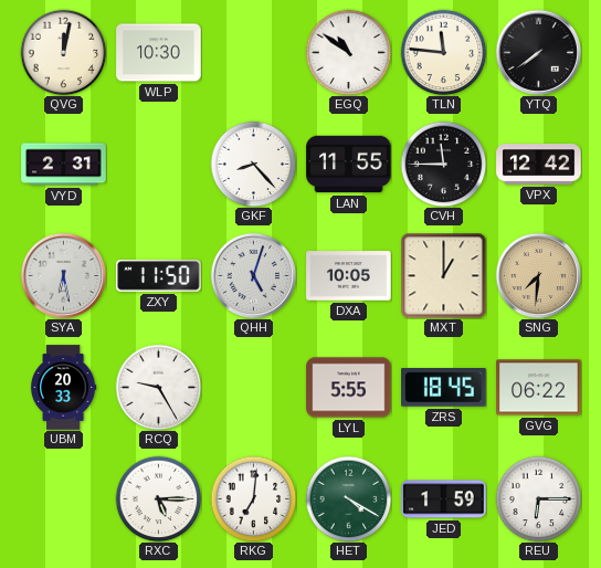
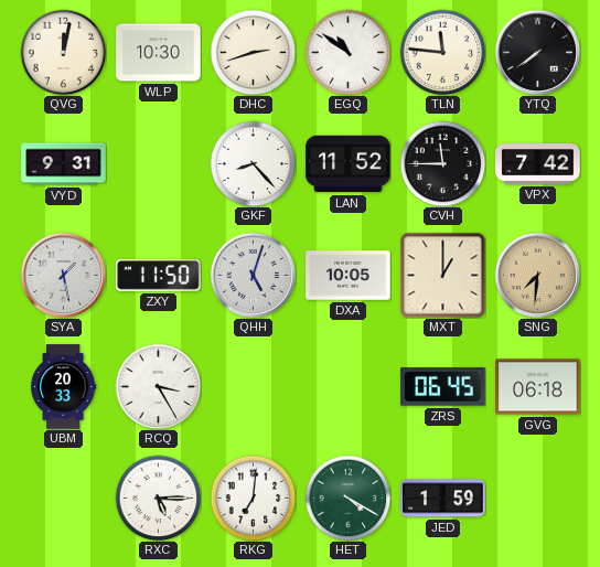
DHC: none -> 2:42
VYD: 2:31 -> 9:31
LAN: 11:55 -> 11:52
VPX: 12:42 -> 7:42
SYA: 6:28 -> 1:28
RCQ: 9:25 -> 3:25
LYL: 5:55 -> none
ZRS: 18:45 -> 06:45
GVG: 06:22 -> 06:18
REU: 6:15 -> none
